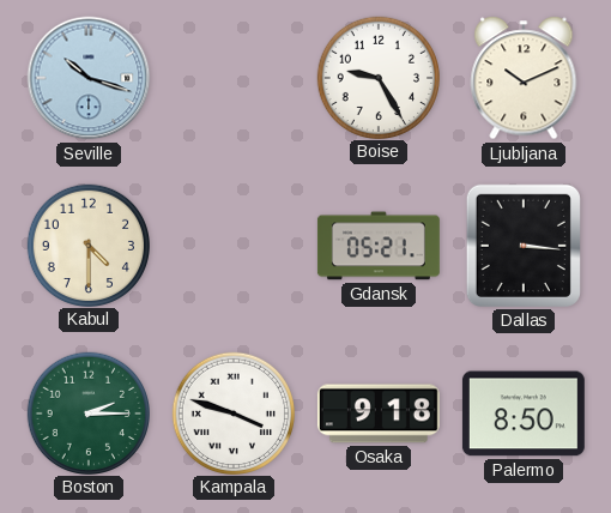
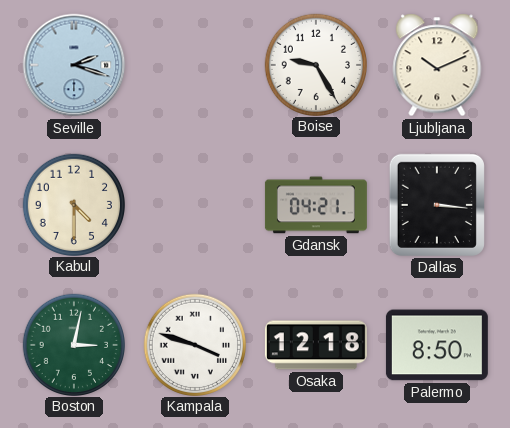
Seville: 10:18 -> 2:18
Gdansk: 05:21 -> 04:21
Boston: 2:15 -> 3:02
Osaka: 9:18 -> 12:18
